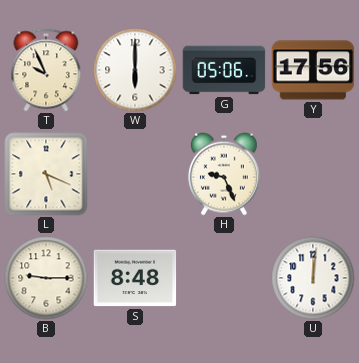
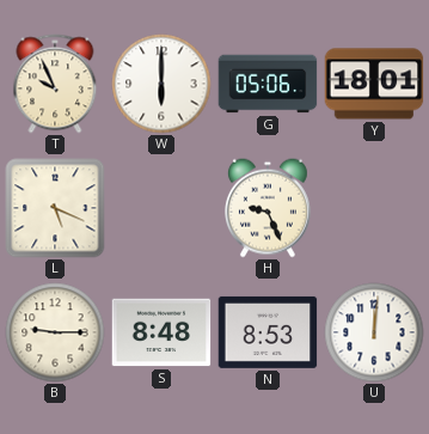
Y: 17:56 -> 18:01
N: none -> 8:53
